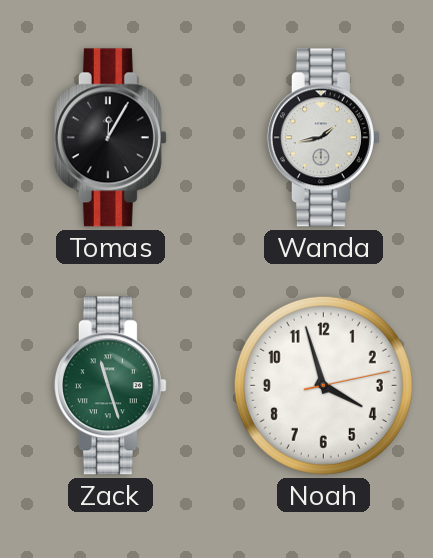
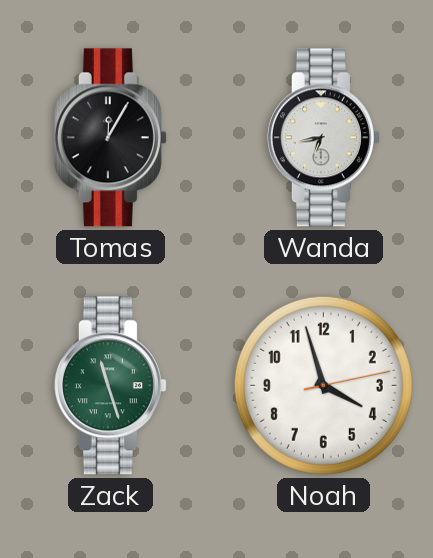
Wanda: 1:43 -> 6:43
